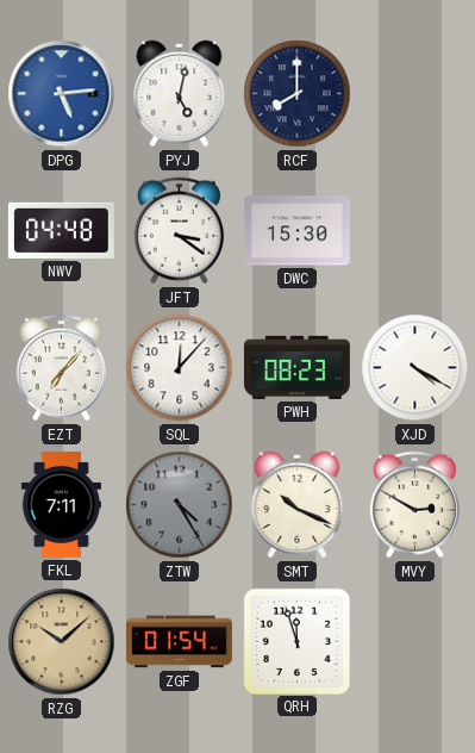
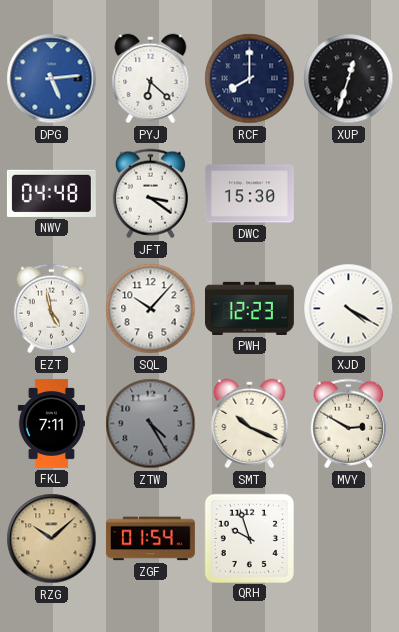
PYJ: 5:02 -> 6:22
XUP: none -> 12:33
EZT: 7:07 -> 4:58
SQL: 12:07 -> 10:07
PWH: 08:23 -> 12:23
QRH: 11:57 -> 9:57
